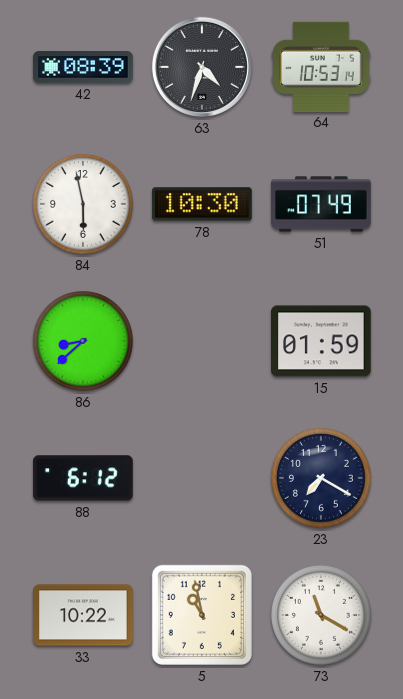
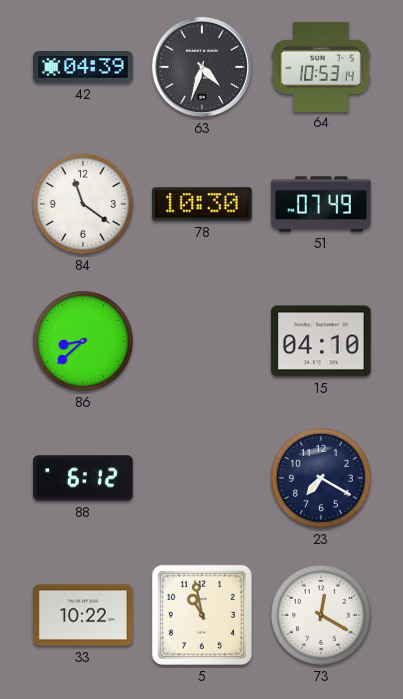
42: 08:39 -> 04:39
84: 5:58 -> 11:21
15: 01:59 -> 04:10
73: 11:20 -> 12:20
